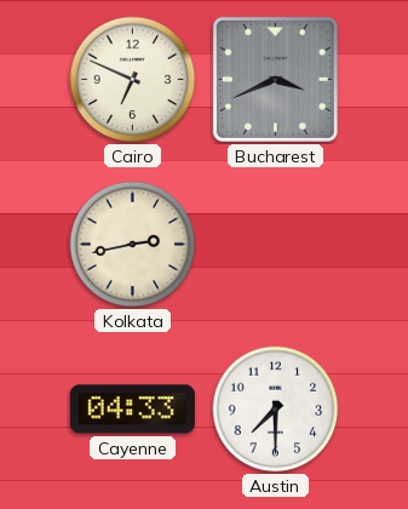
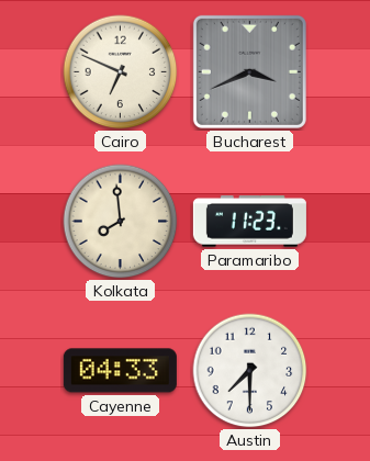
Kolkata: 2:43 -> 7:59
Paramaribo: none -> 11:23
